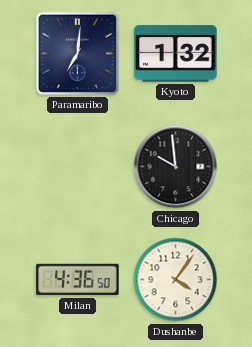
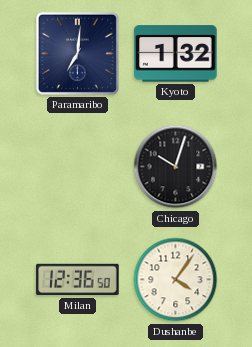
Chicago: 9:59 -> 10:03
Milan: 4:36 -> 12:36
